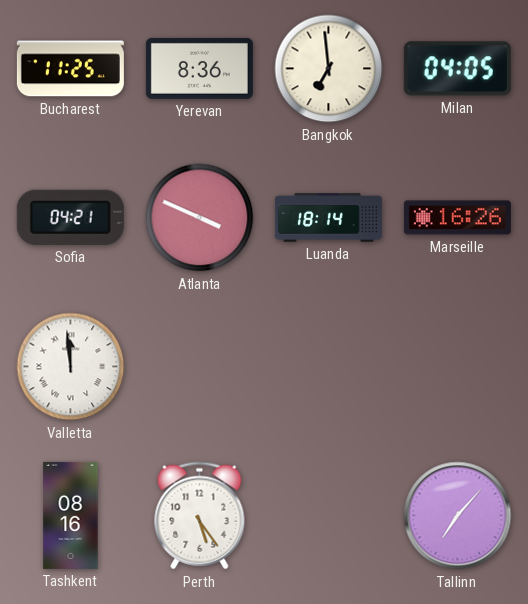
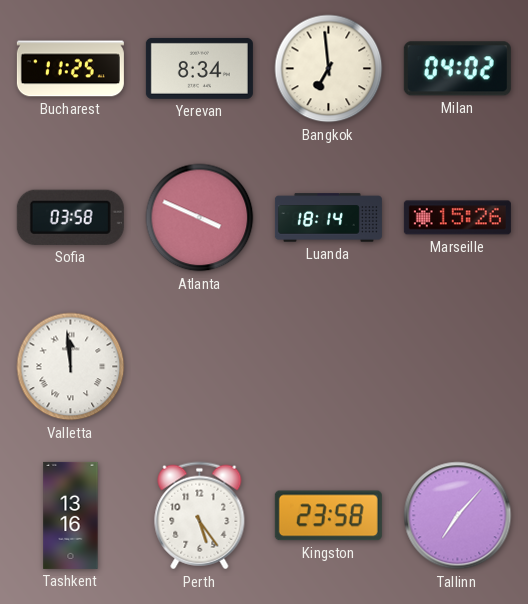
Yerevan: 8:36 -> 8:34
Milan: 04:05 -> 04:02
Sofia: 04:21 -> 03:58
Marseille: 16:26 -> 15:26
Tashkent: 08:16 -> 13:16
Kingston: none -> 23:58
